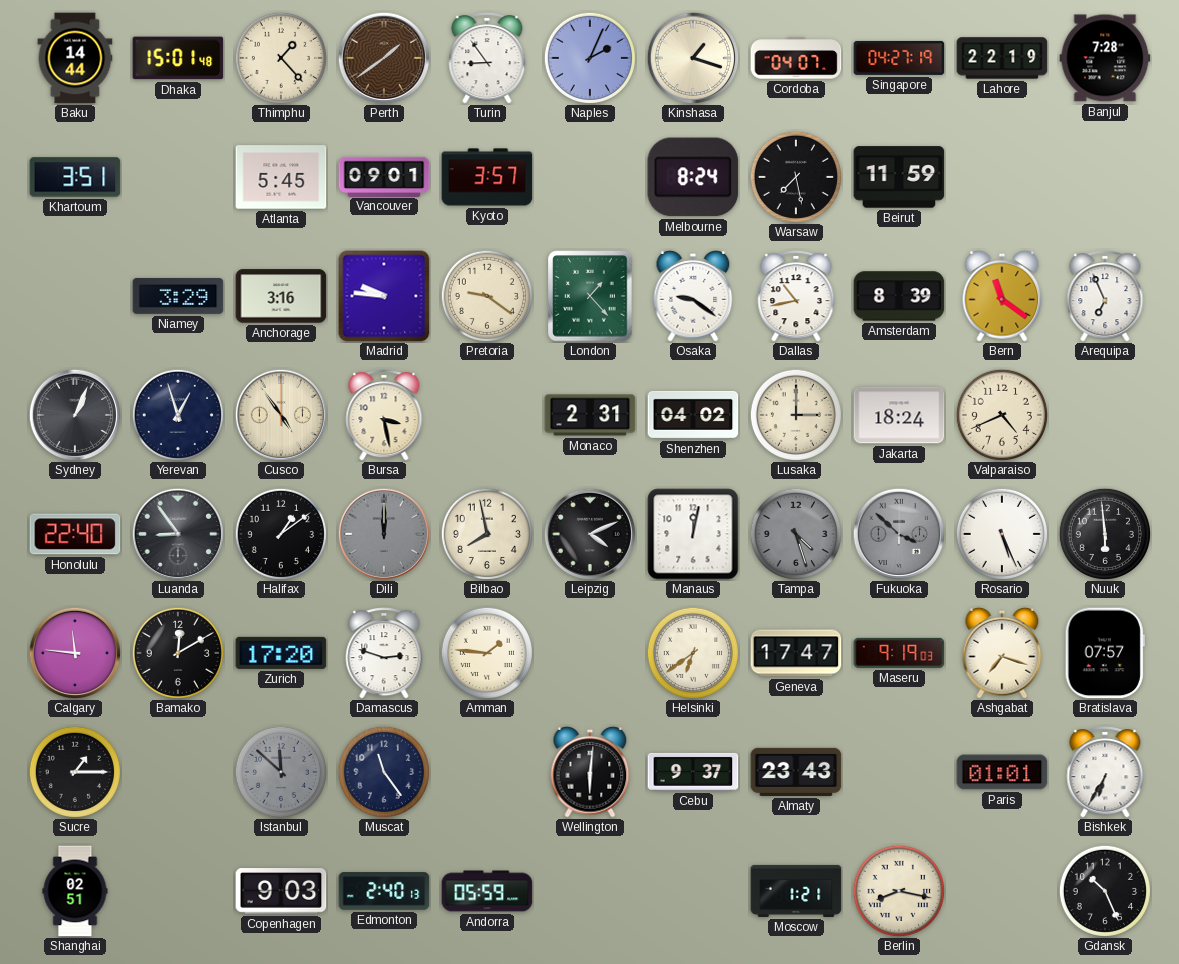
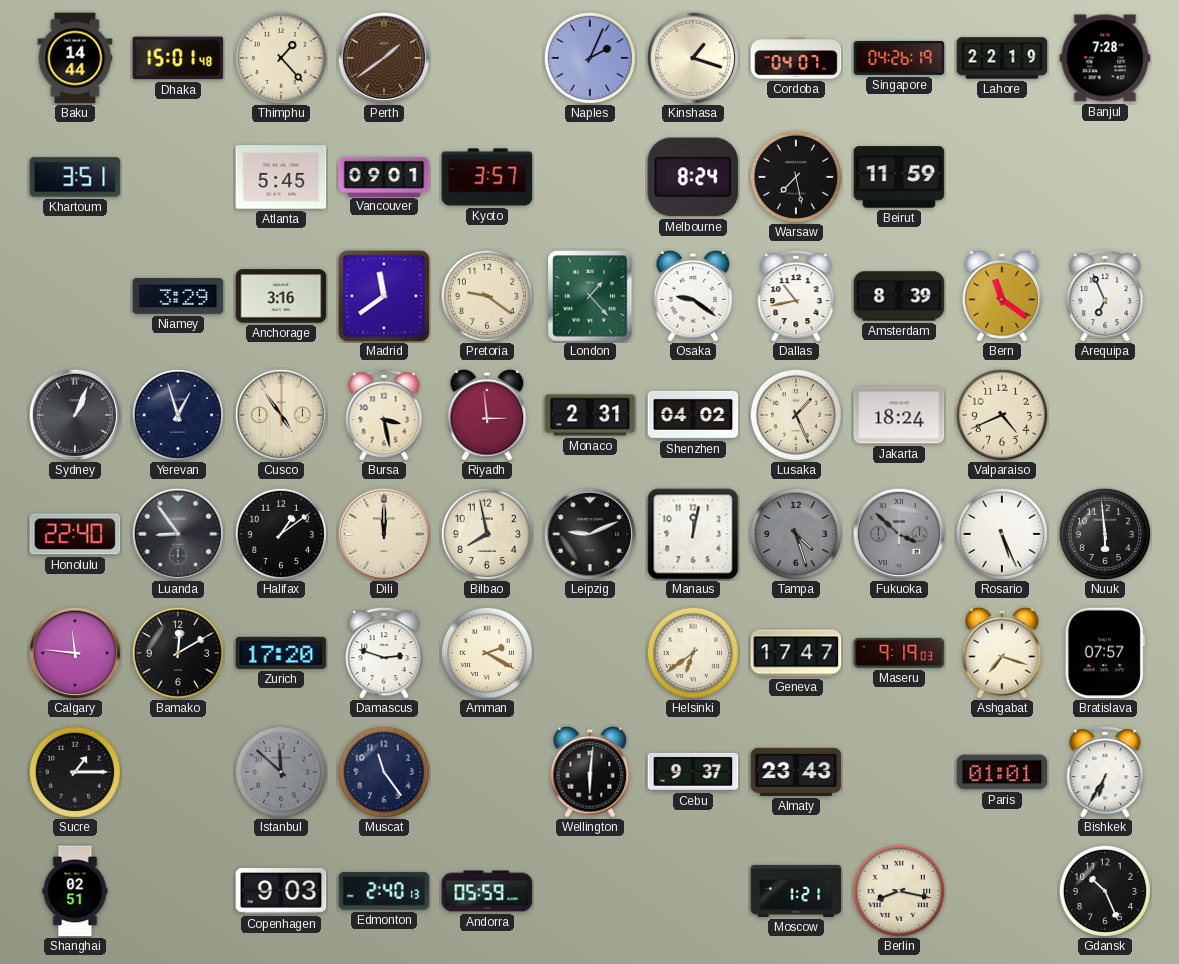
Turin: 8:54 -> none
Singapore: 04:27 -> 04:26
Madrid: 9:46 -> 11:39
Riyadh: none -> 2:59
Lusaka: 3:00 -> 1:26
Dili dial: grey -> cream
Leipzig: 4:11 -> 9:11
Amman: 1:46 -> 2:20
